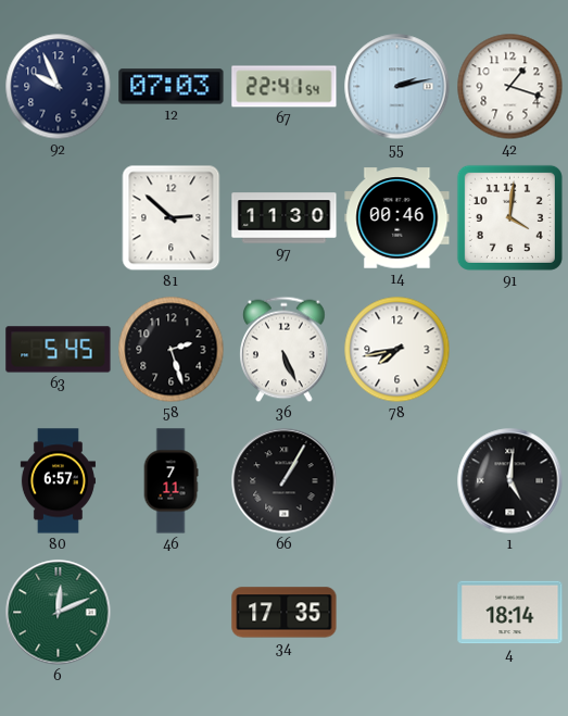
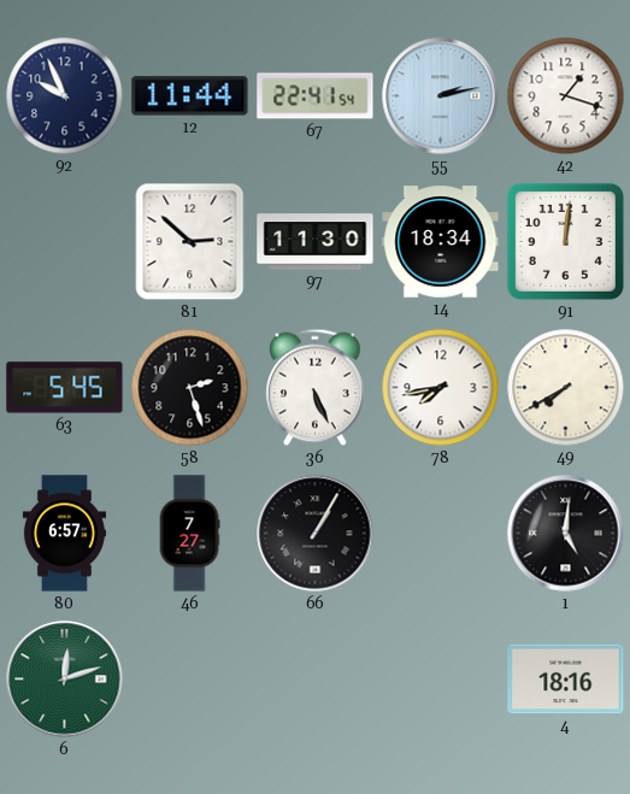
12: 07:03 -> 11:44
14: 00:46 -> 18:34
91: 4:01 -> 12:01
49: none -> 7:40
46: 7:11 -> 7:27
6: 12:11 -> 12:12
34: 17:35 -> none
4: 18:14 -> 18:16
